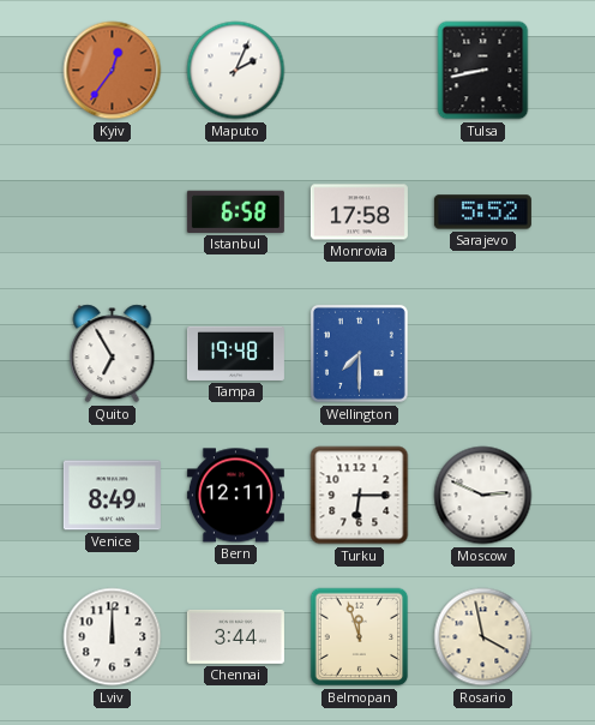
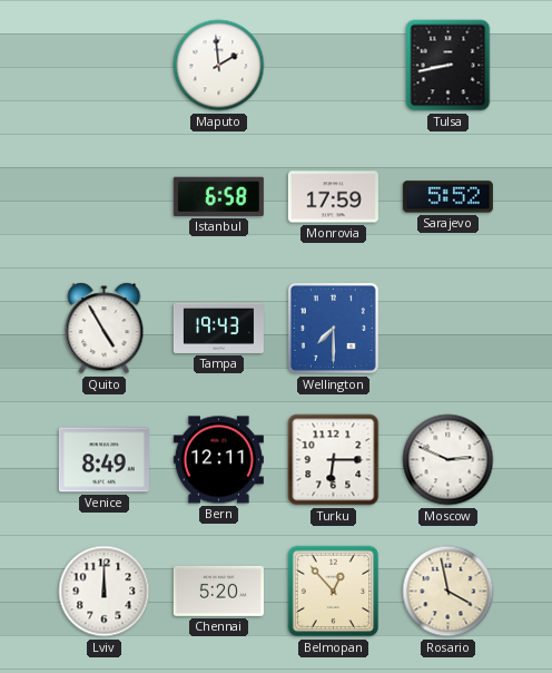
Kyiv: 12:36 -> none
Maputo: 2:04 -> 1:59
Monrovia: 17:58 -> 17:59
Quito: 6:55 -> 4:55
Tampa: 19:48 -> 19:43
Chennai: 3:44 -> 5:20
Belmopan: 11:57 -> 12:53
